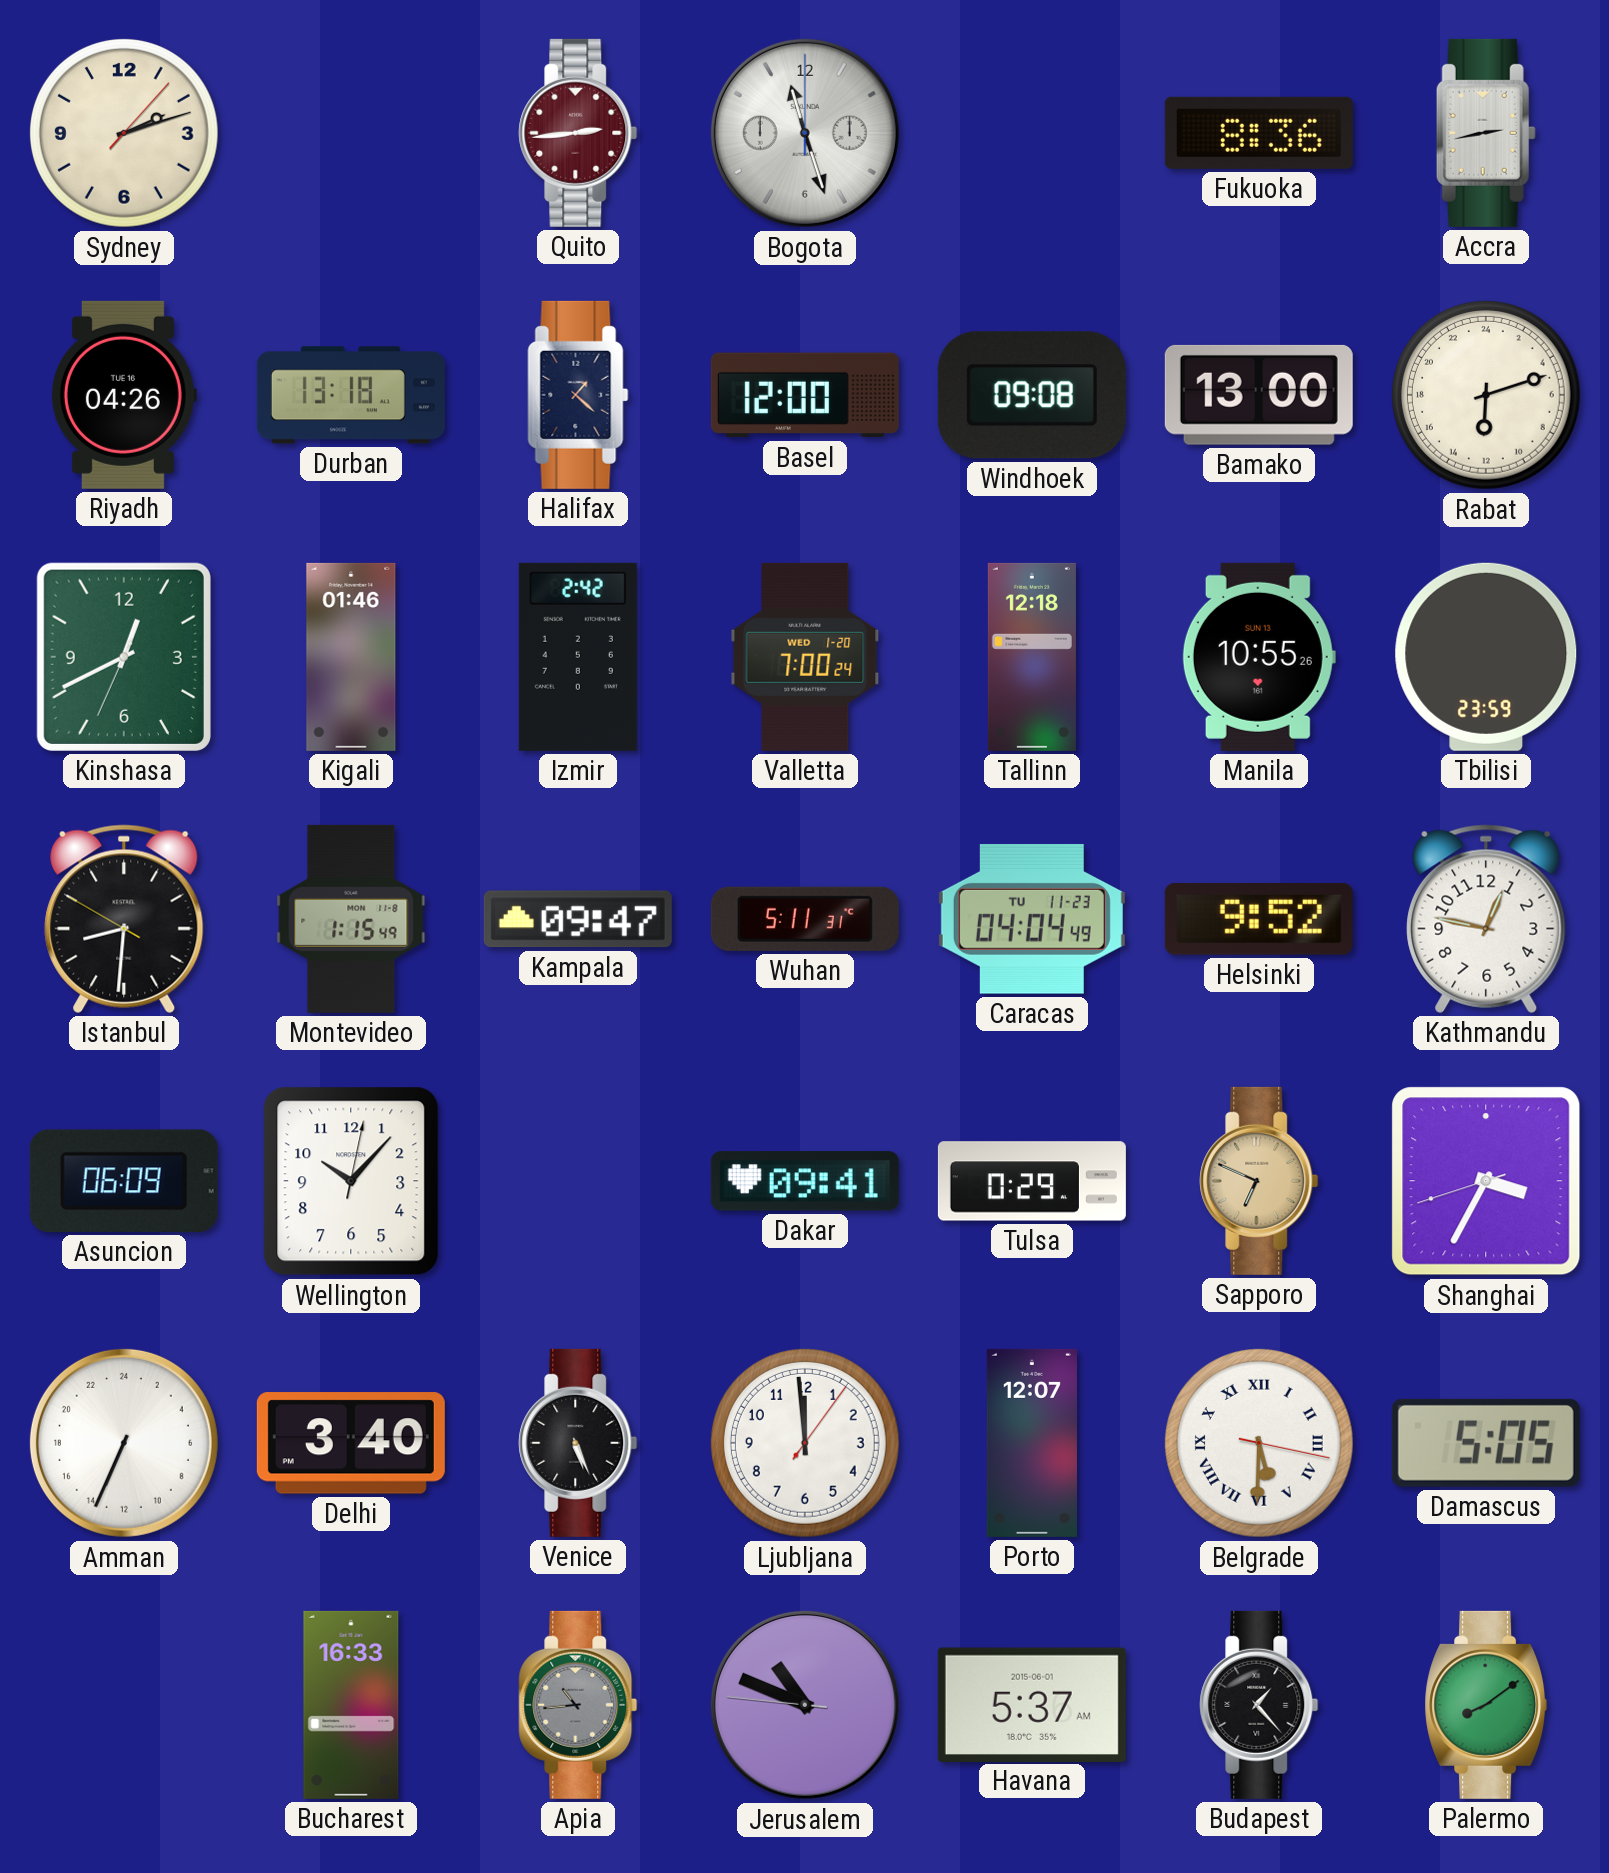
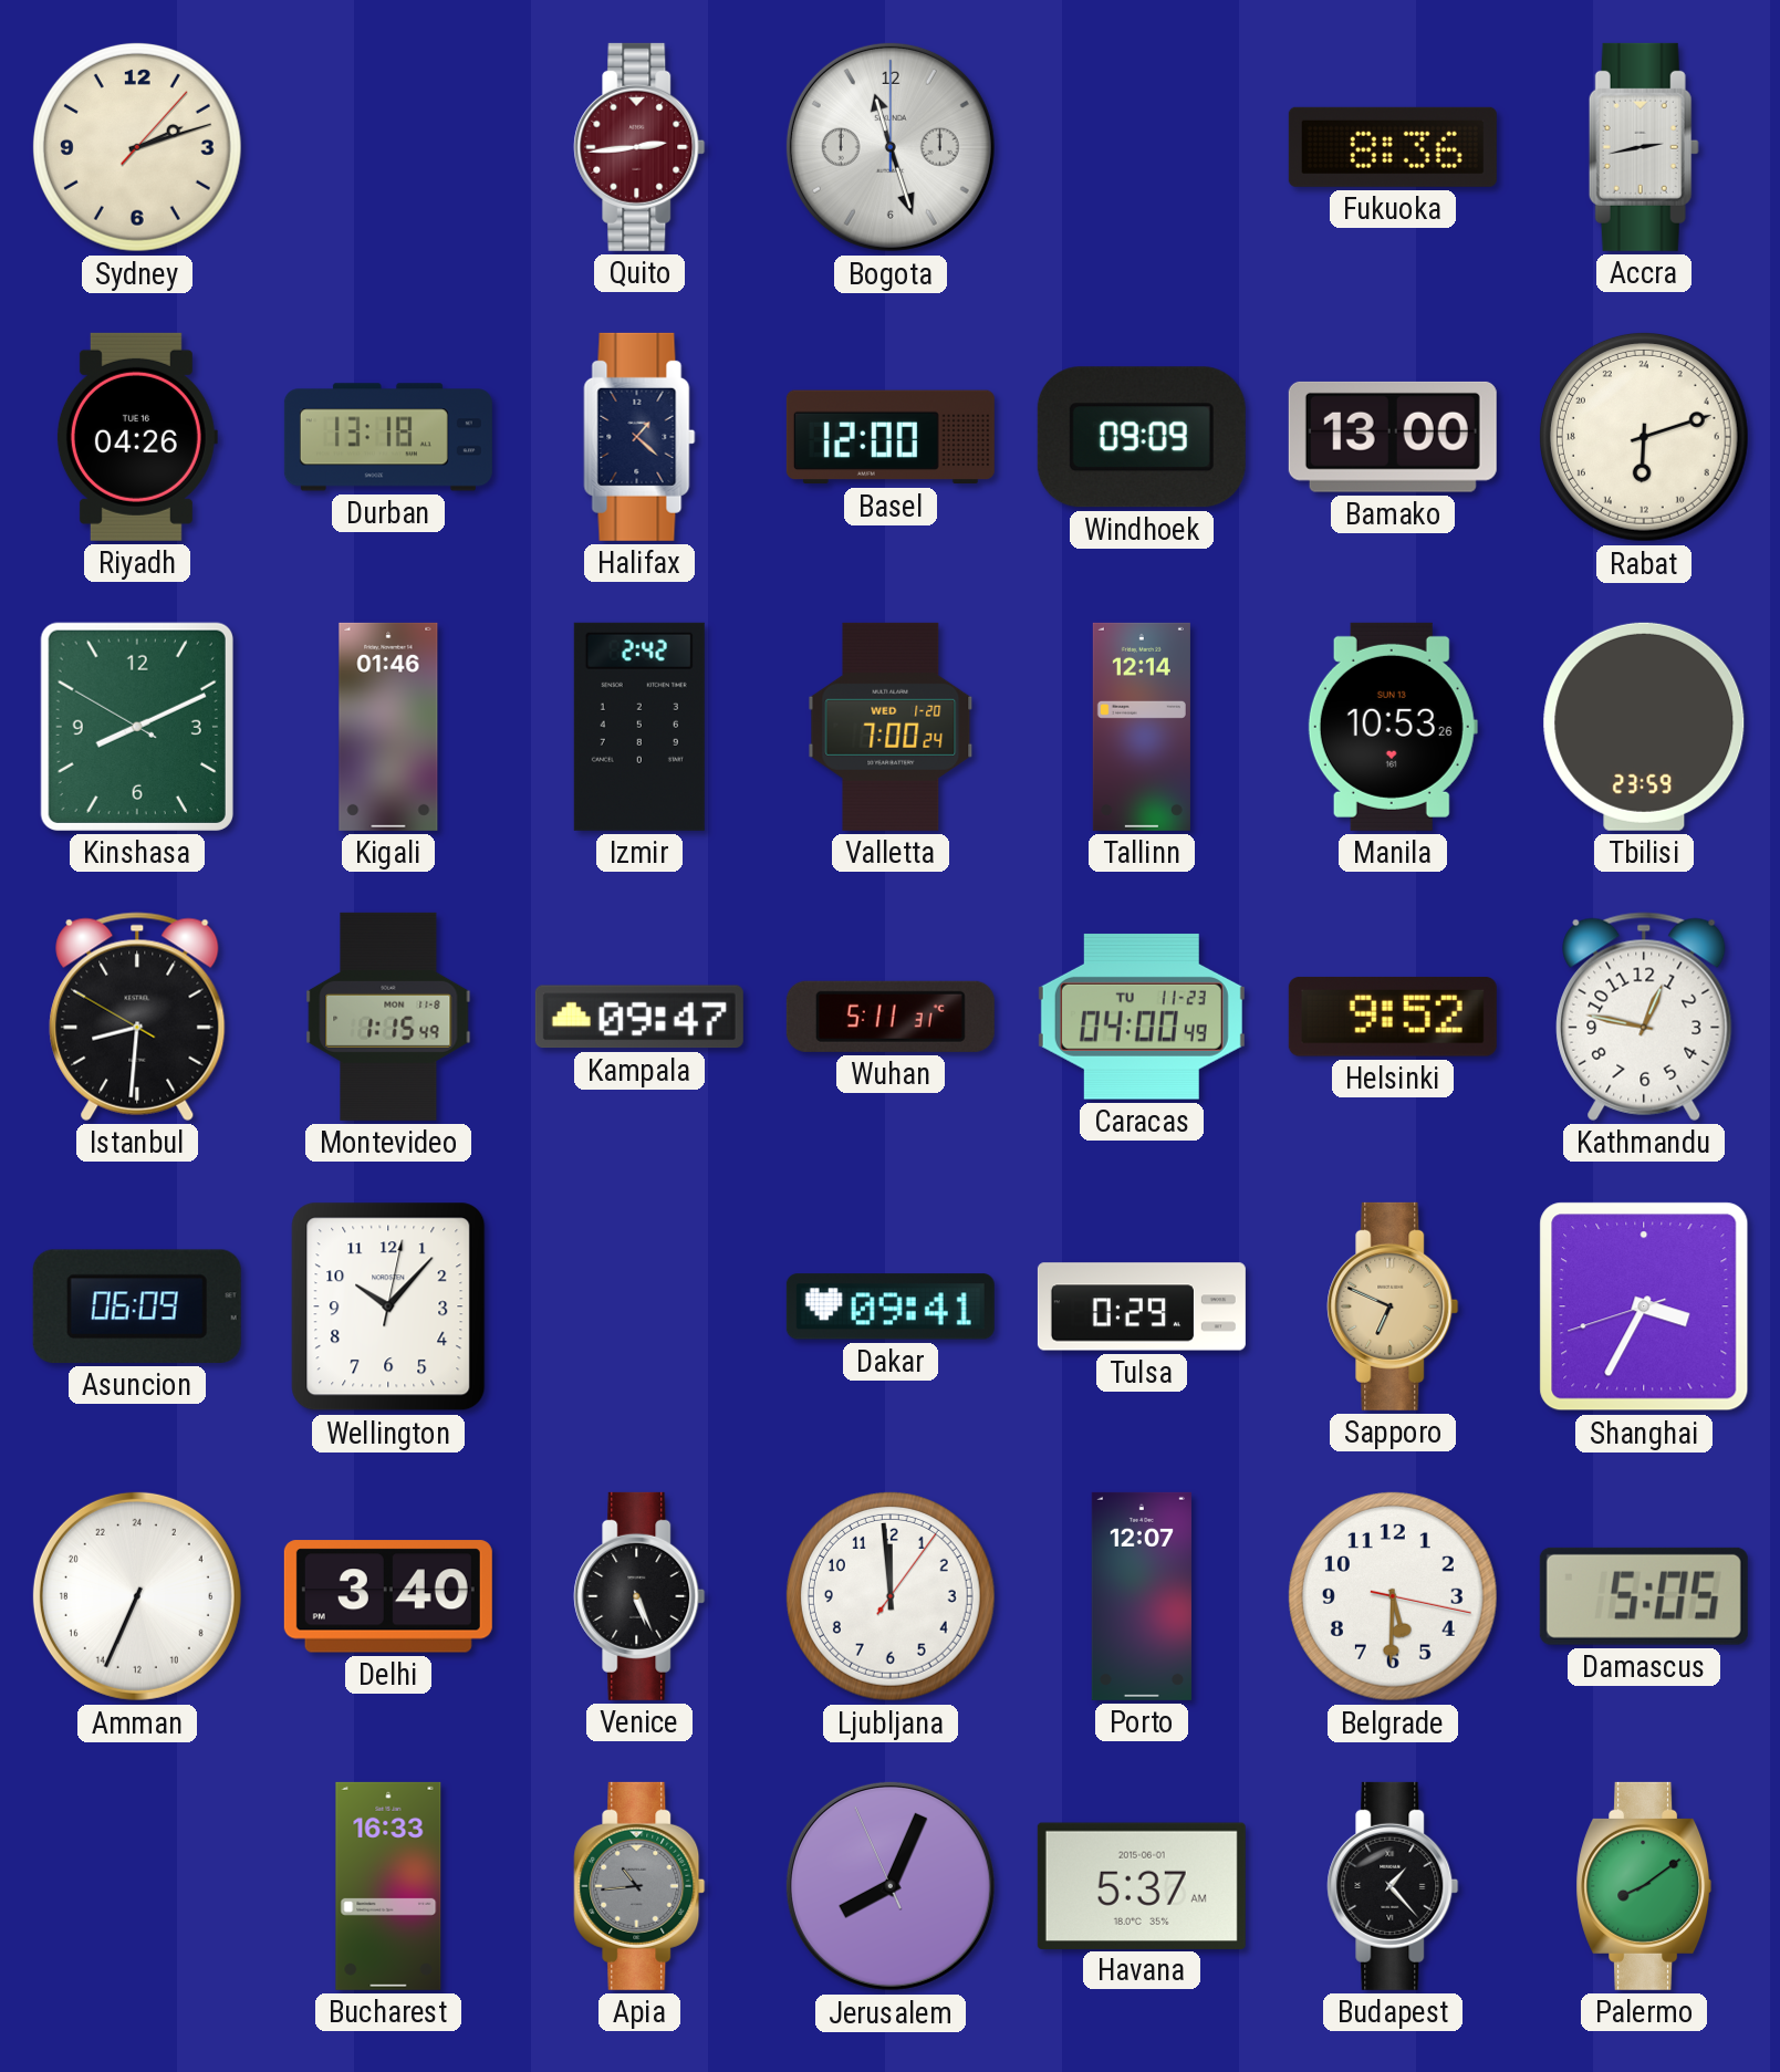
Windhoek: 09:08 -> 09:09
Kinshasa: 12:40 -> 8:10
Tallinn: 12:18 -> 12:14
Manila: 10:55 -> 10:53
Caracas: 04:04 -> 04:00
Belgrade numerals: Roman -> Arabic
Jerusalem: 10:48 -> 8:03
